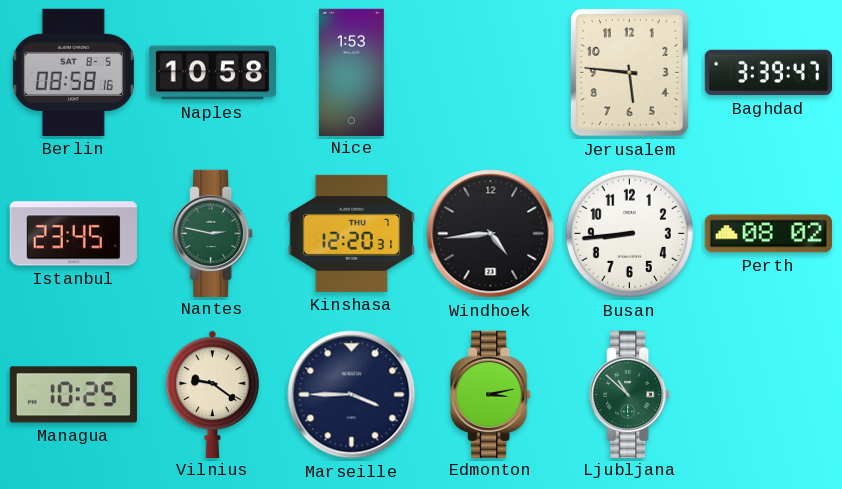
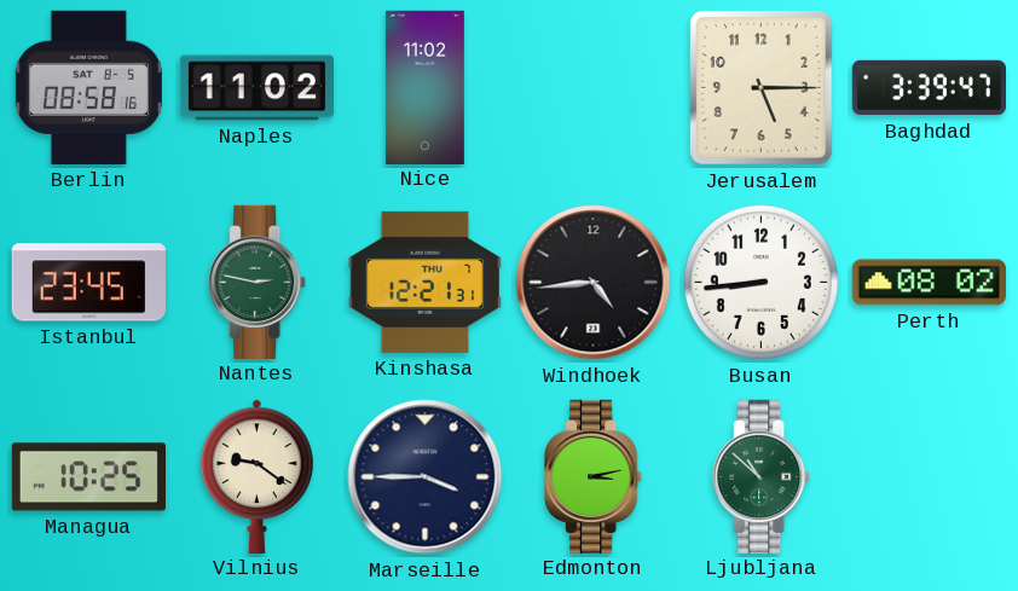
Naples: 10:58 -> 11:02
Nice: 1:53 -> 11:02
Jerusalem: 5:46 -> 5:15
Kinshasa: 12:20 -> 12:21
